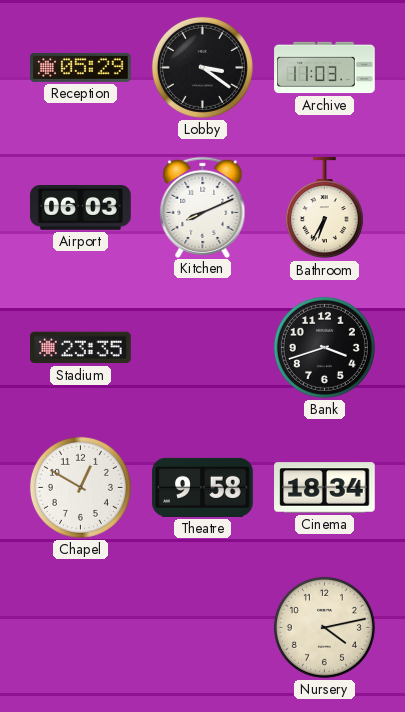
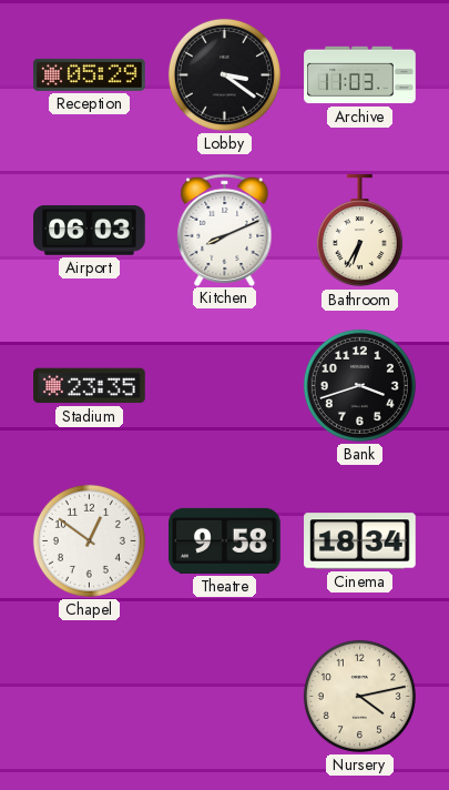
Chapel: 12:50 -> 12:51
